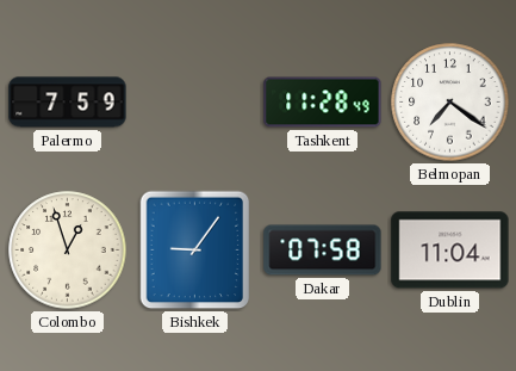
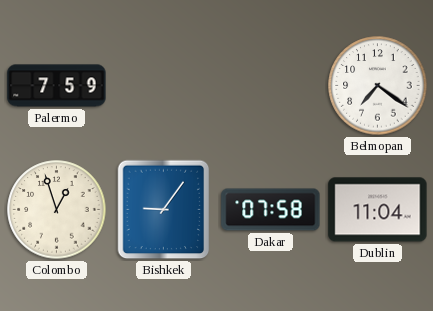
Tashkent: 11:28 -> none
